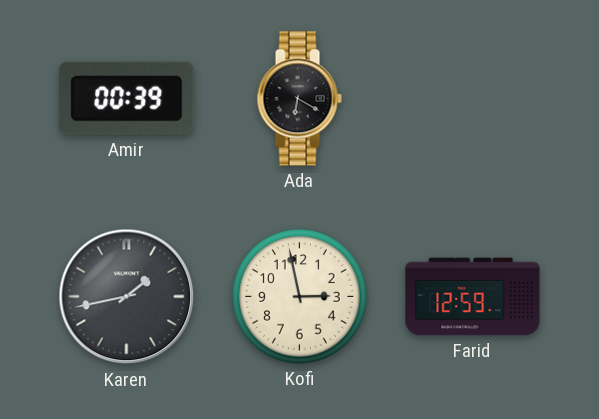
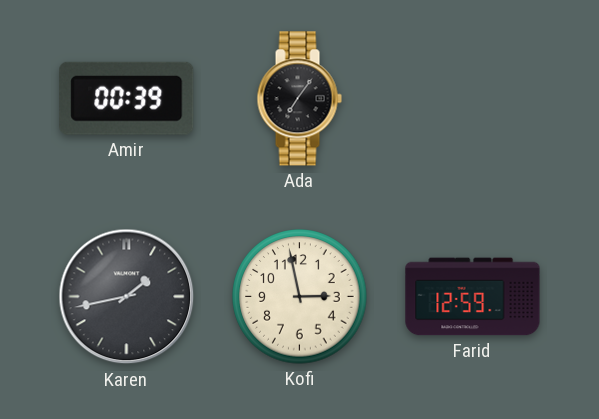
Ada: 6:20 -> 7:06
